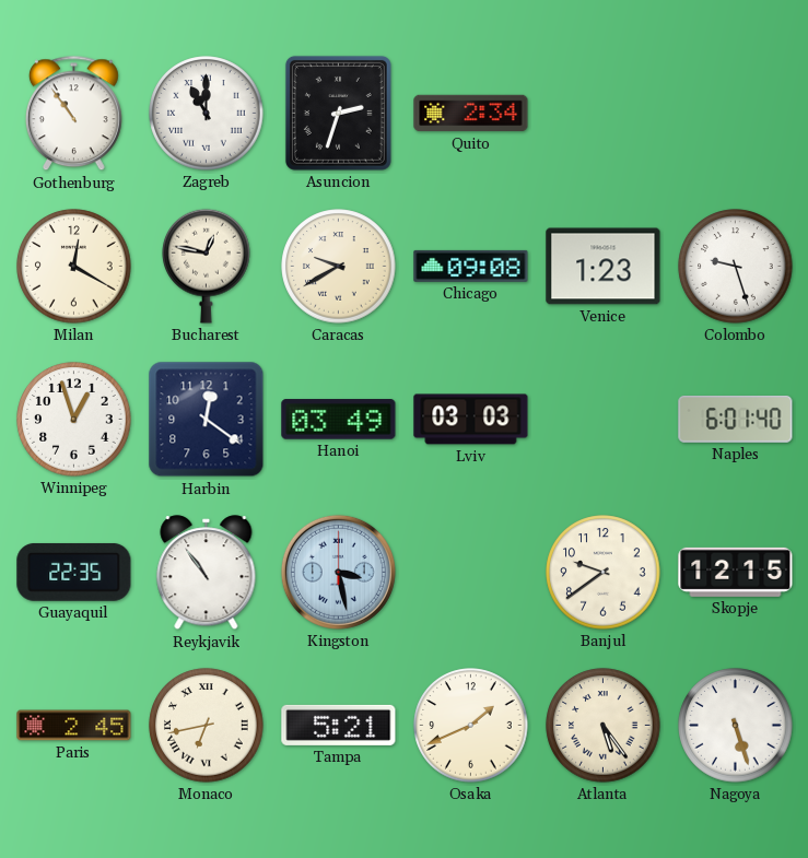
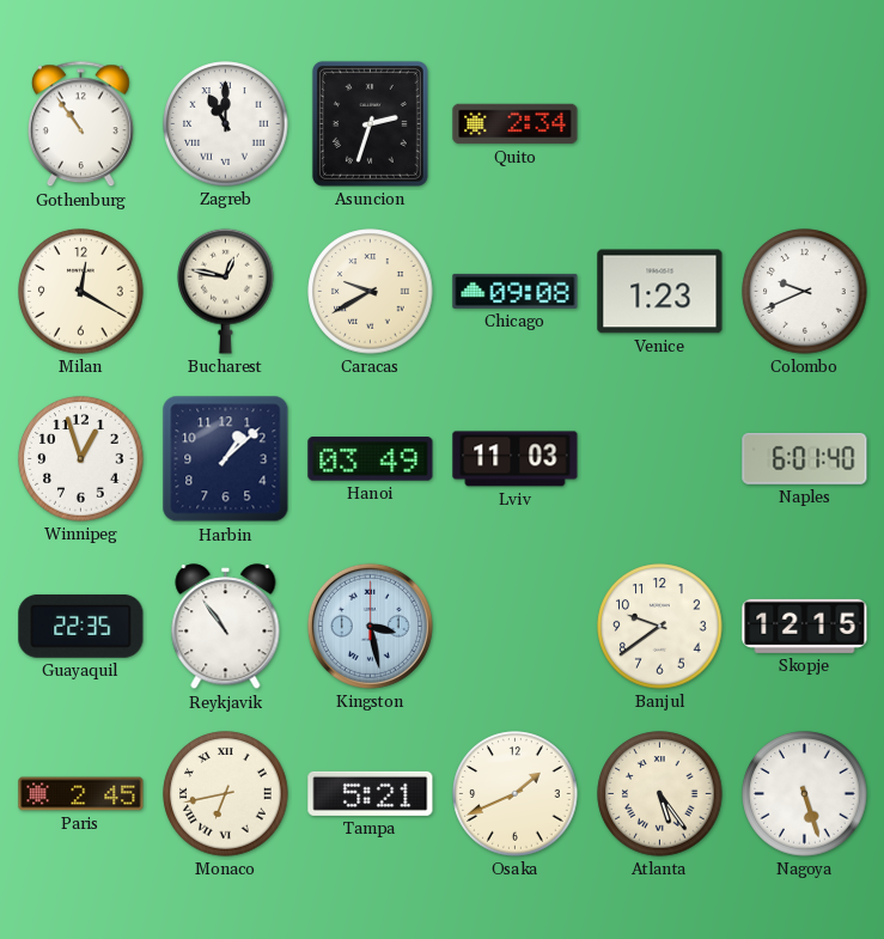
Colombo: 9:27 -> 9:41
Harbin: 12:21 -> 1:08
Lviv: 03:03 -> 11:03
